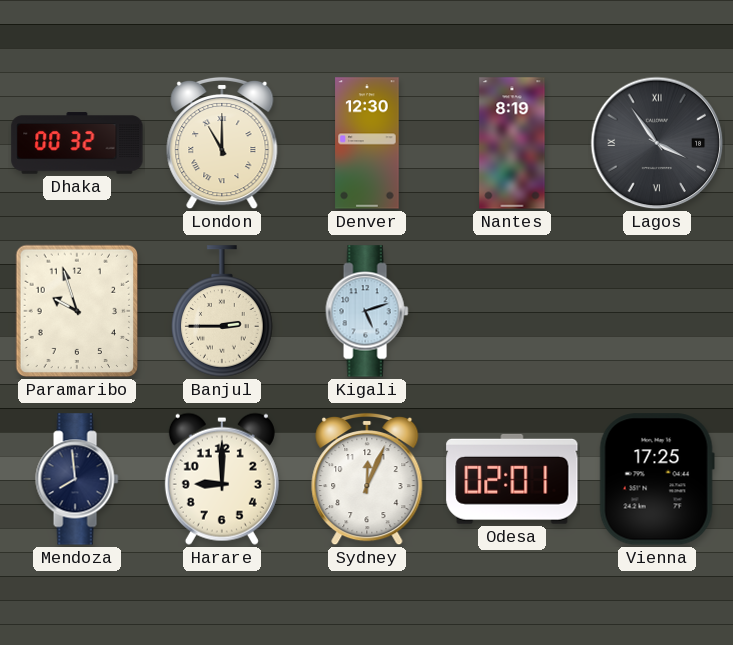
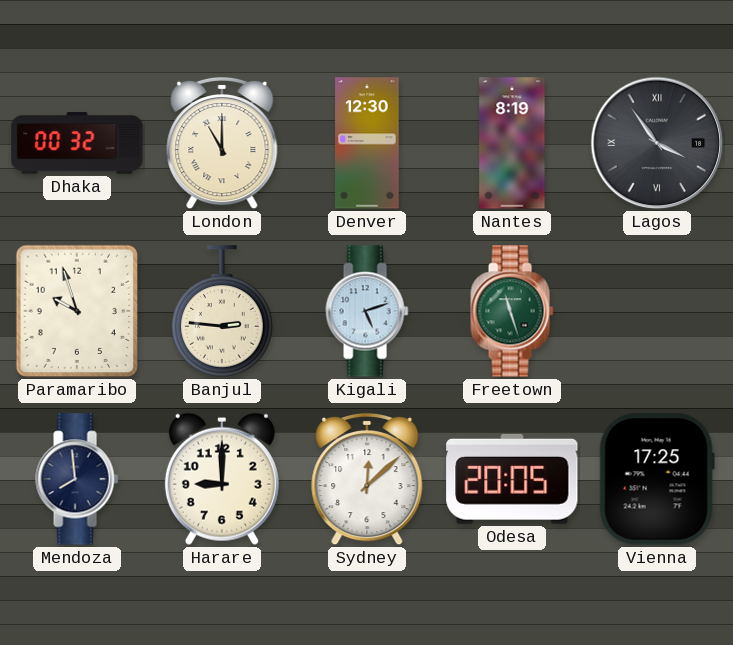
Banjul: 2:45 -> 2:46
Freetown: none -> 11:27
Sydney: 12:04 -> 12:08
Odesa: 02:01 -> 20:05
